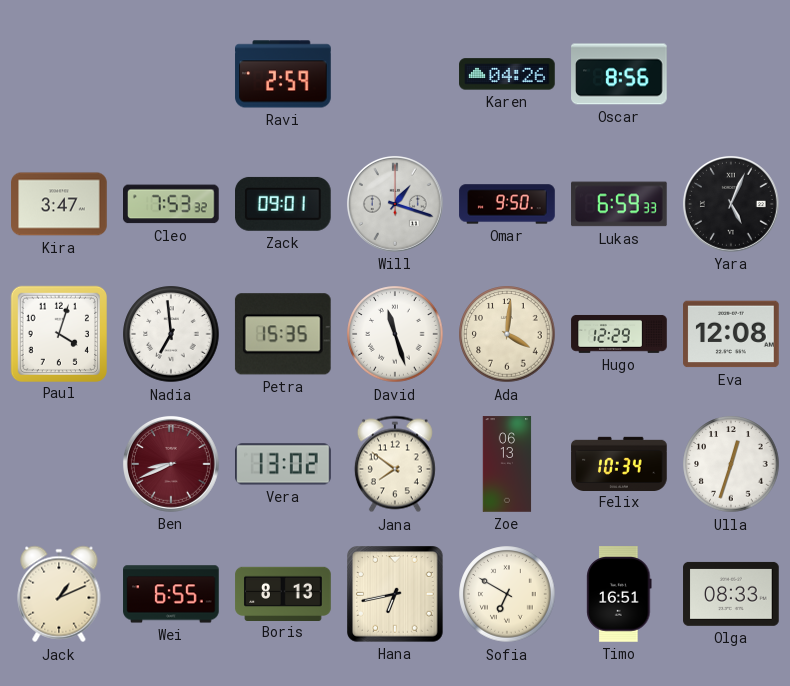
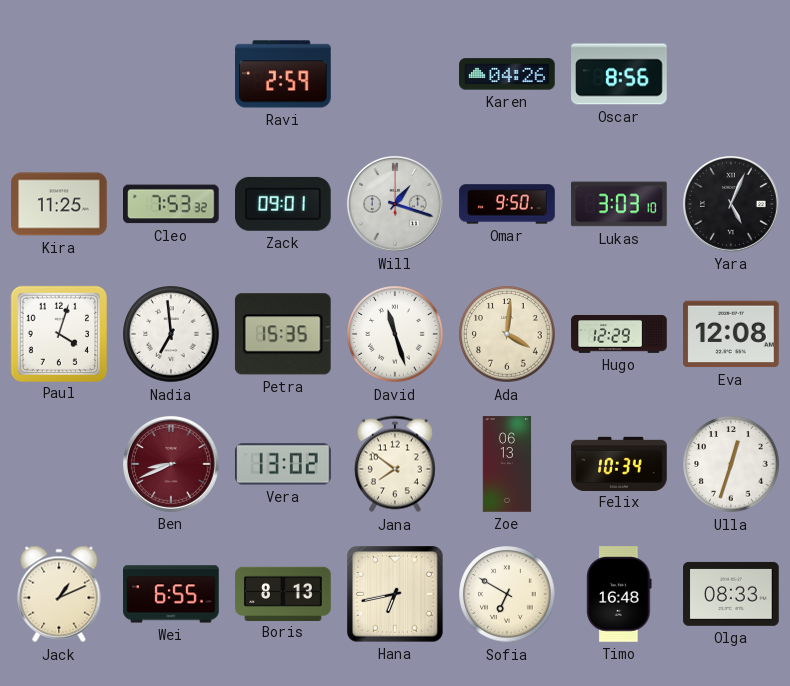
Kira: 3:47 -> 11:25
Lukas: 6:59 -> 3:03
Timo: 16:51 -> 16:48
